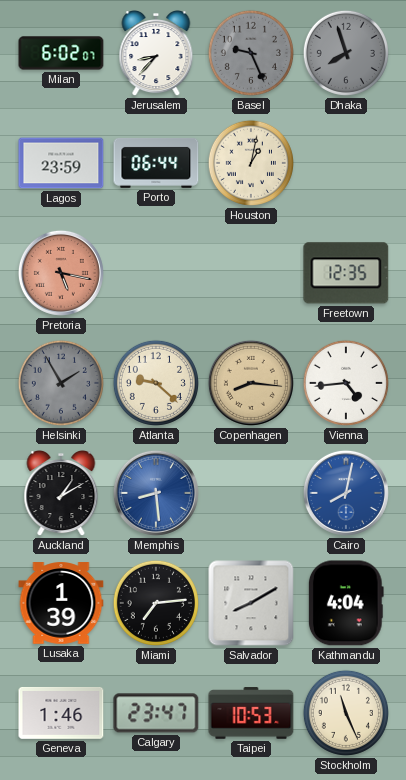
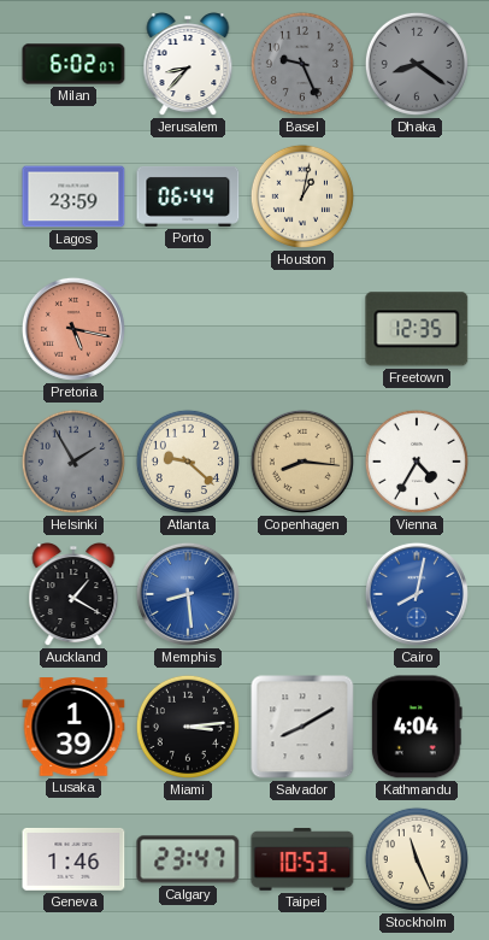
Dhaka: 7:57 -> 8:21
Vienna: 4:44 -> 4:35
Auckland: 1:10 -> 1:20
Miami: 7:14 -> 3:14
